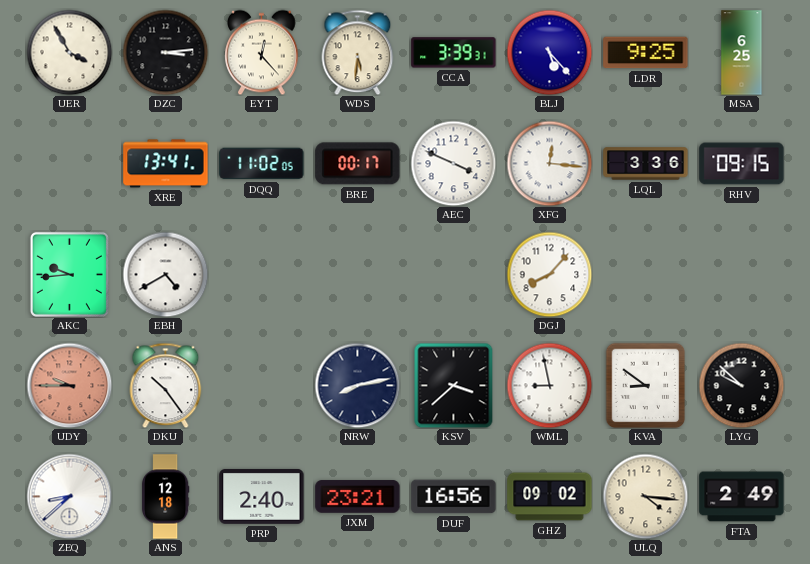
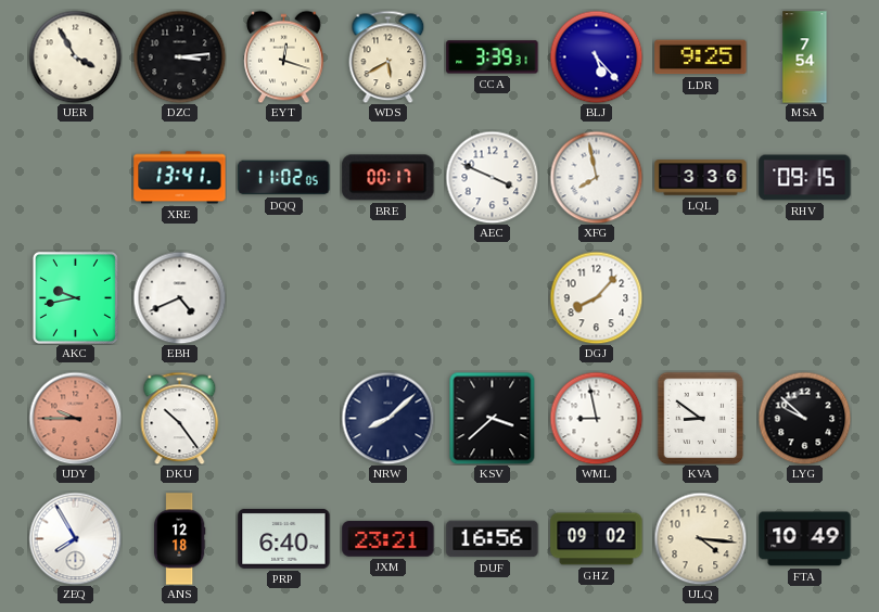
EYT: 12:23 -> 12:18
WDS: 5:31 -> 5:40
MSA: 6:25 -> 7:54
XFG: 12:16 -> 7:58
AKC: 9:44 -> 9:43
EBH: 4:40 -> 4:41
NRW: 8:13 -> 8:08
ZEQ: 8:38 -> 7:55
PRP: 2:40 -> 6:40
FTA: 2:49 -> 10:49
